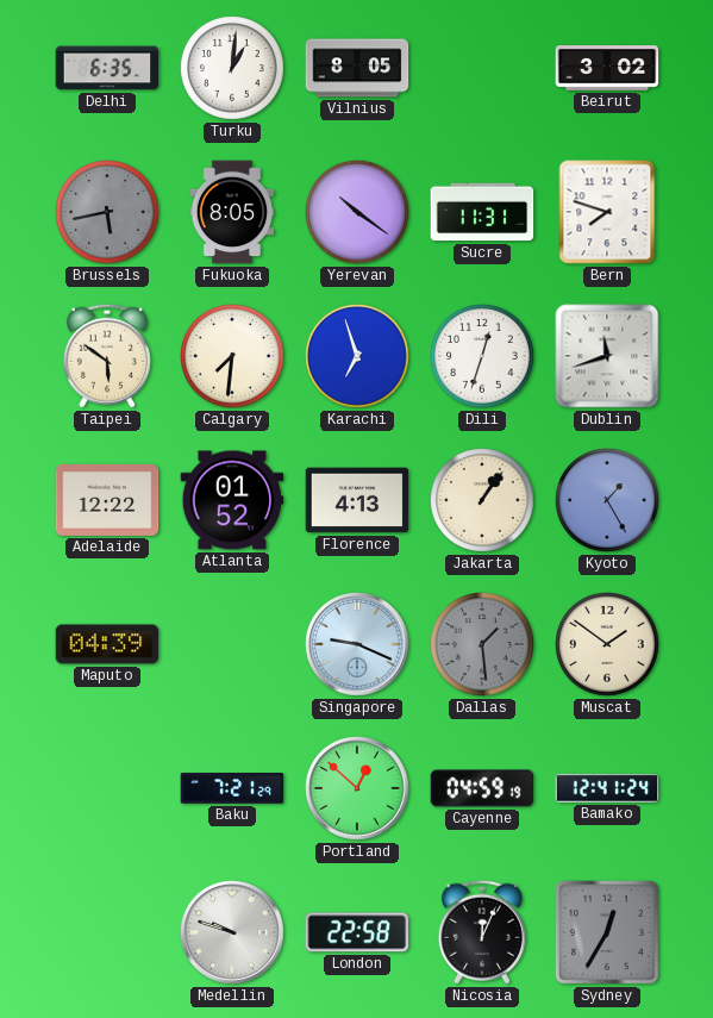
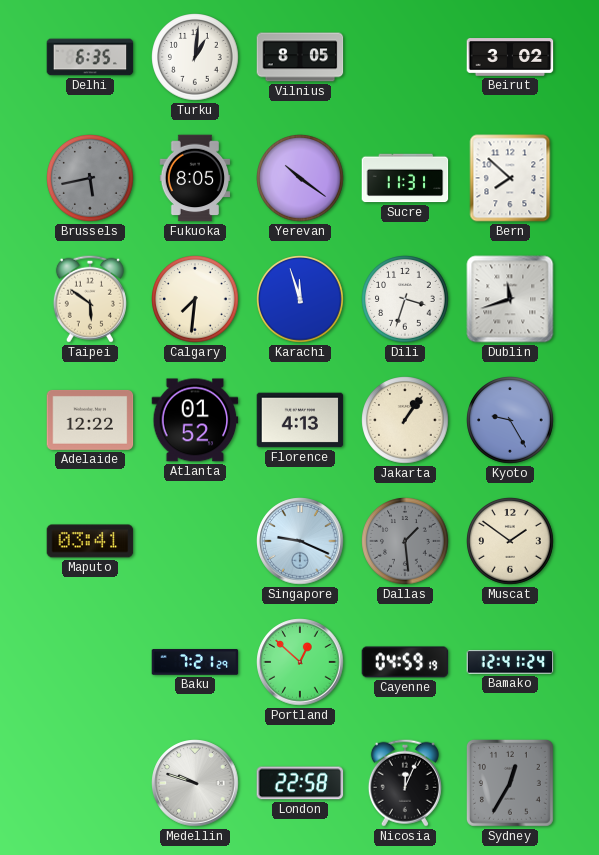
Bern: 7:48 -> 7:52
Karachi: 6:57 -> 11:57
Dili: 12:33 -> 3:33
Kyoto: 1:25 -> 9:25
Maputo: 04:39 -> 03:41
